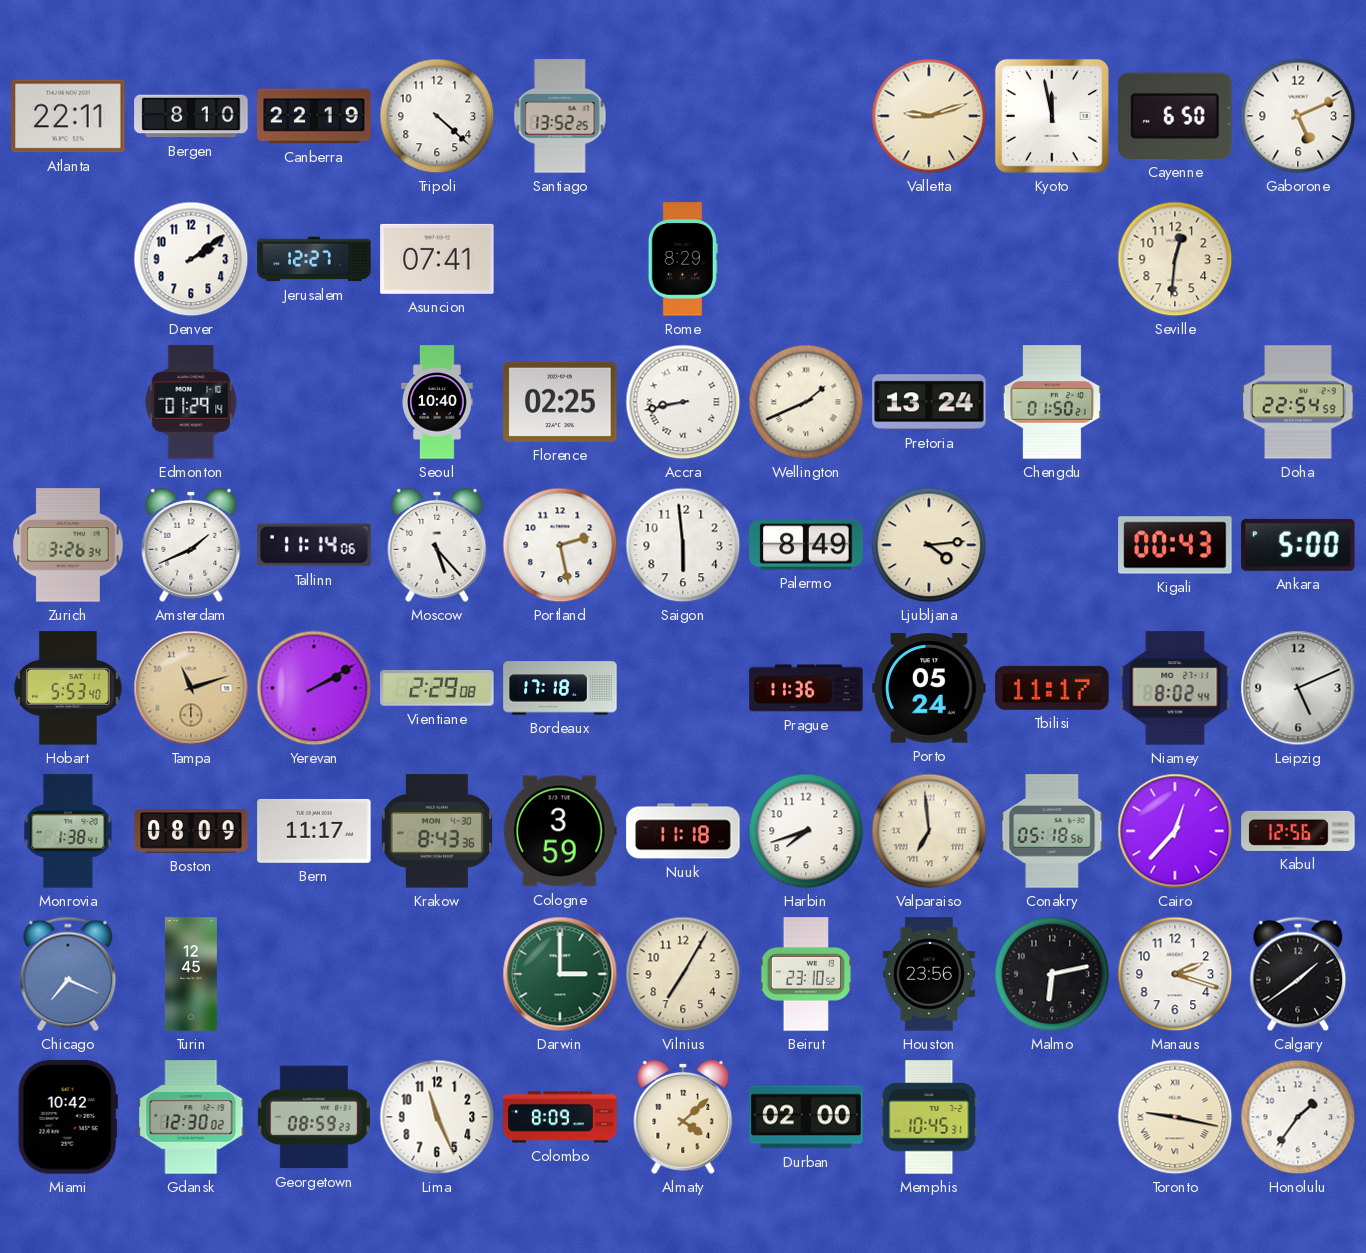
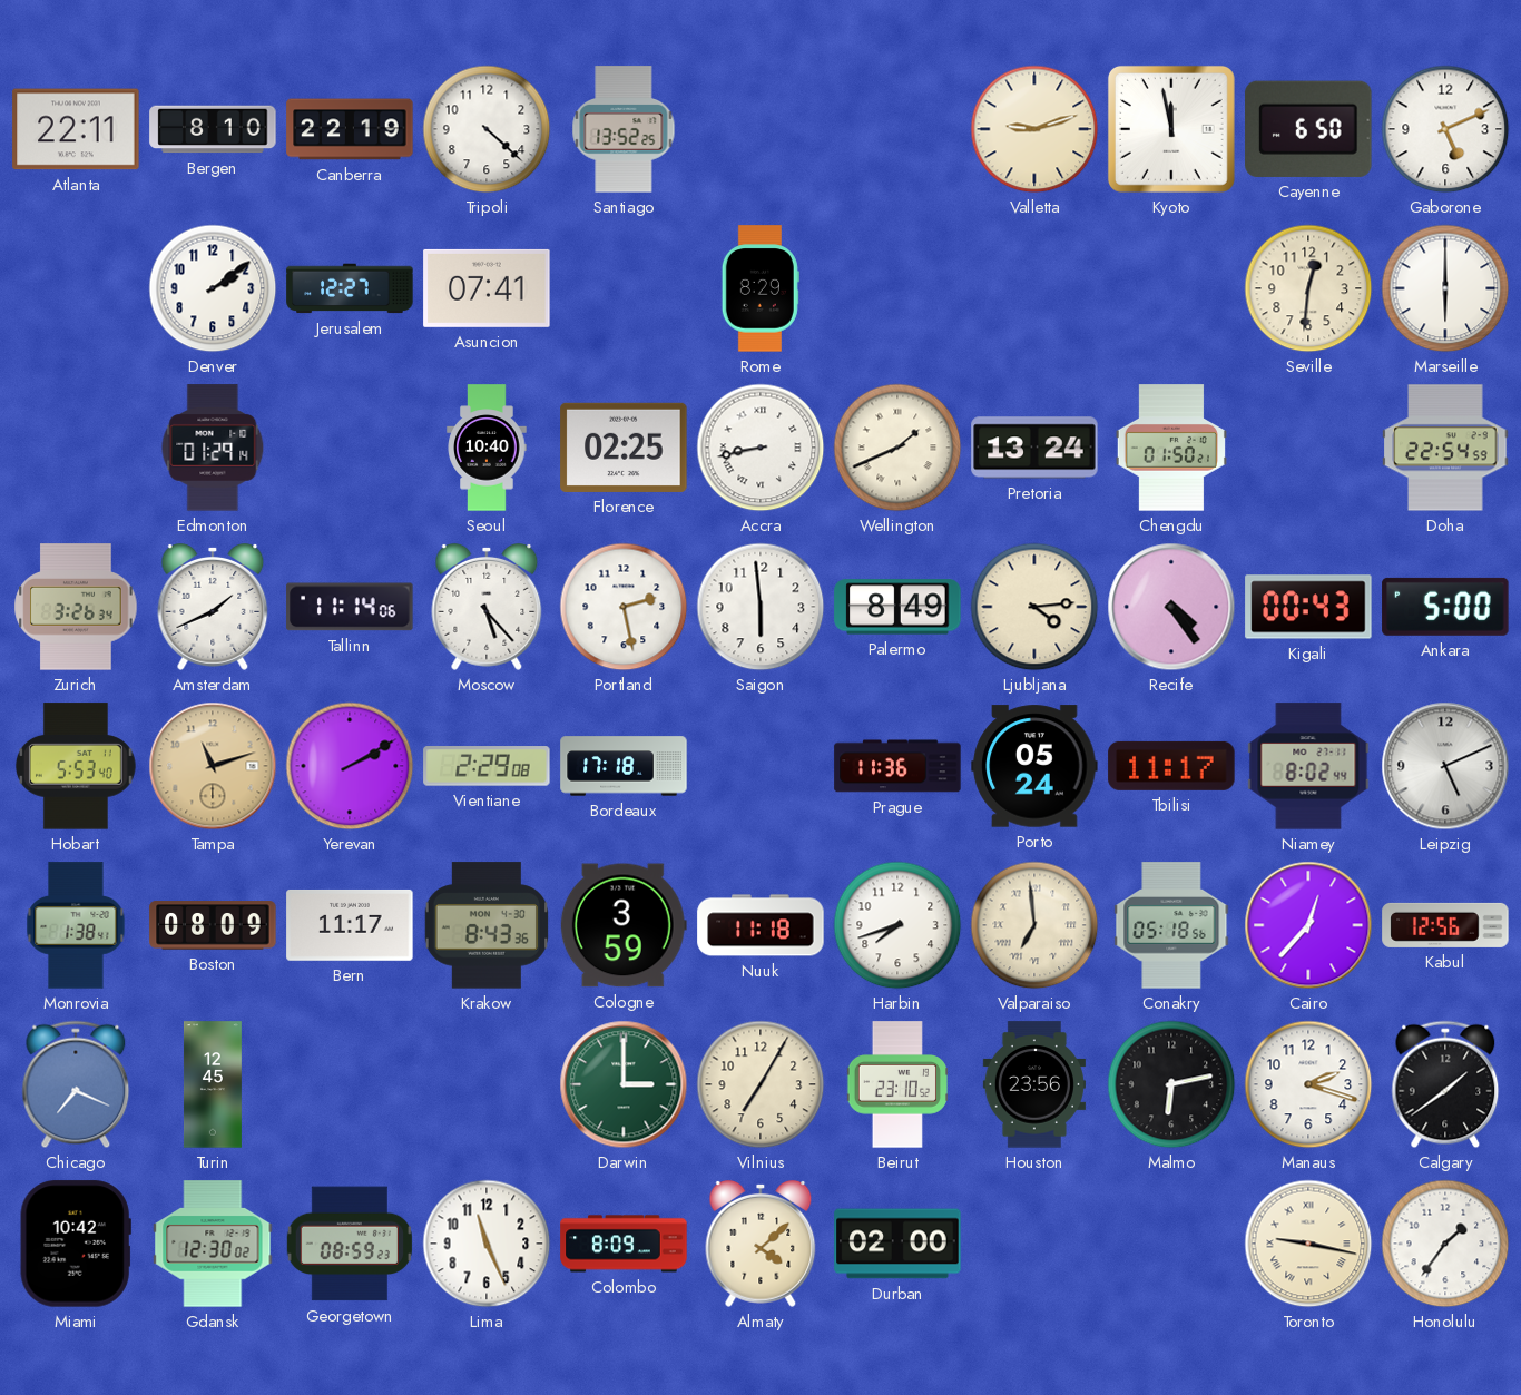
Marseille: none -> 6:00
Recife: none -> 4:24
Memphis: 10:45 -> none
